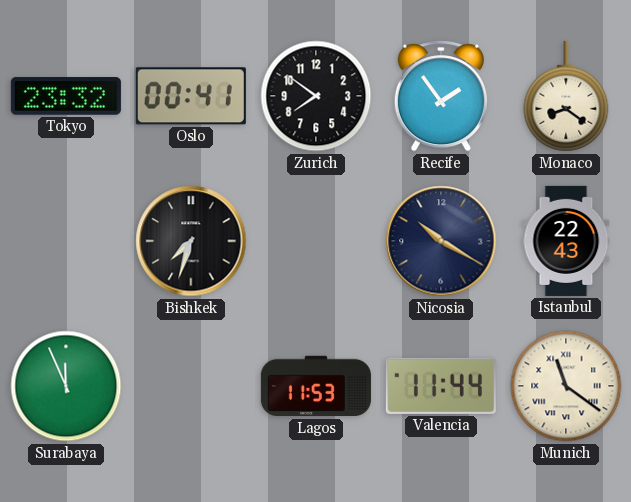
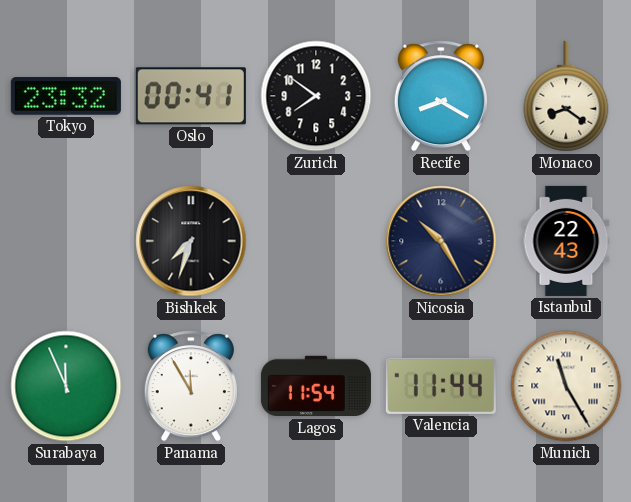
Recife: 1:54 -> 8:20
Nicosia: 10:20 -> 10:25
Panama: none -> 11:55
Lagos: 11:53 -> 11:54
Munich: 11:21 -> 11:25
